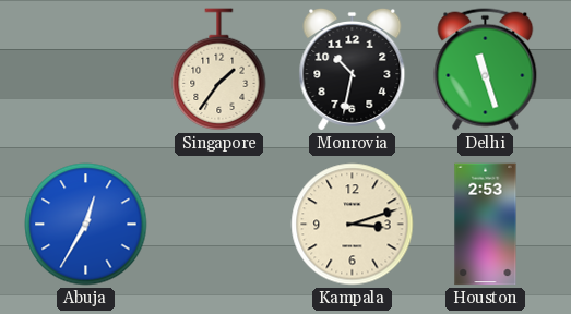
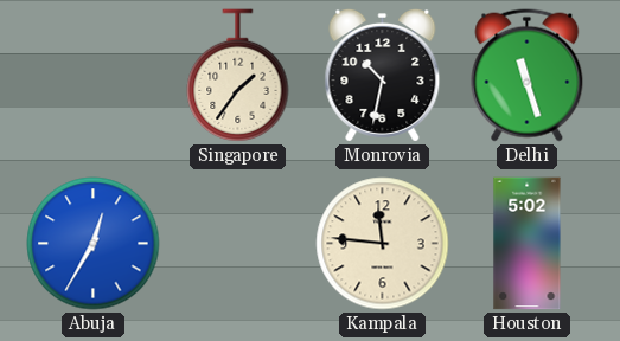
Kampala: 3:12 -> 11:46
Houston: 2:53 -> 5:02
